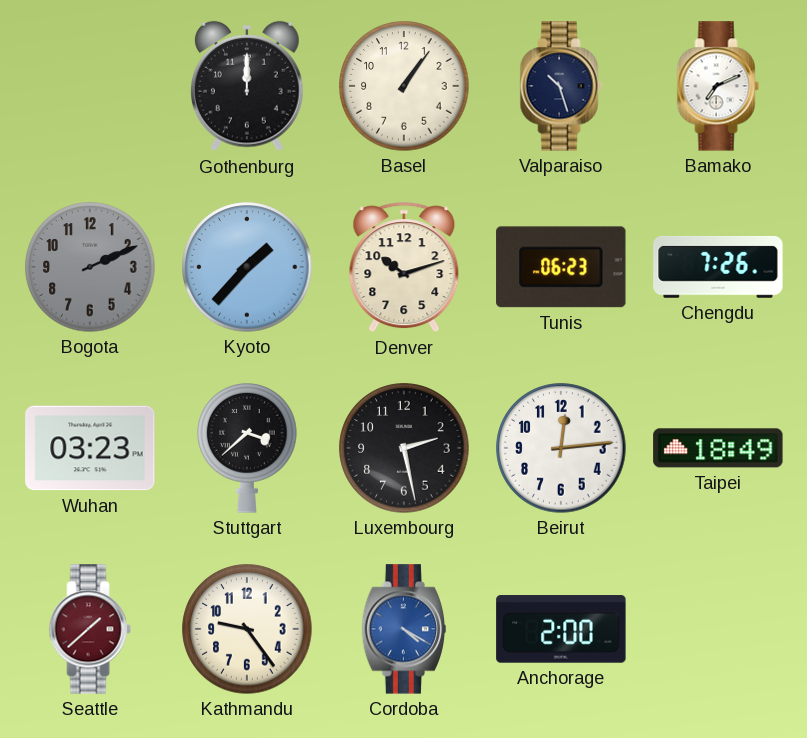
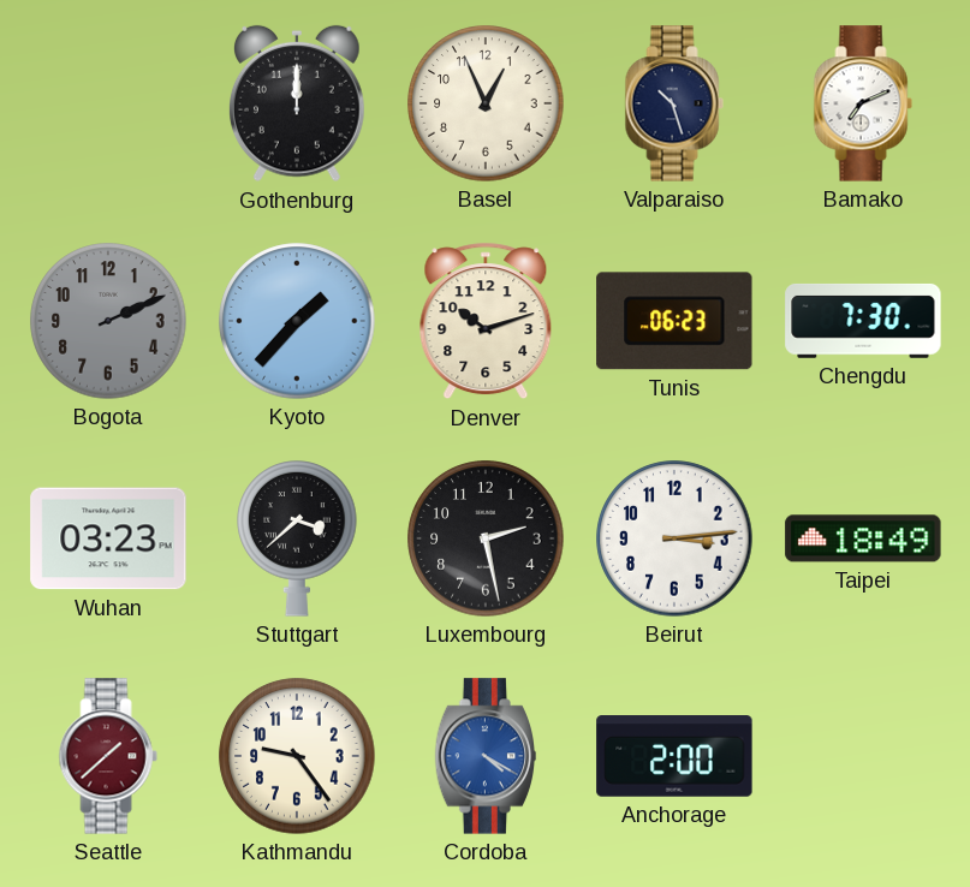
Basel: 1:06 -> 12:56
Chengdu: 7:26 -> 7:30
Beirut: 12:14 -> 3:14
